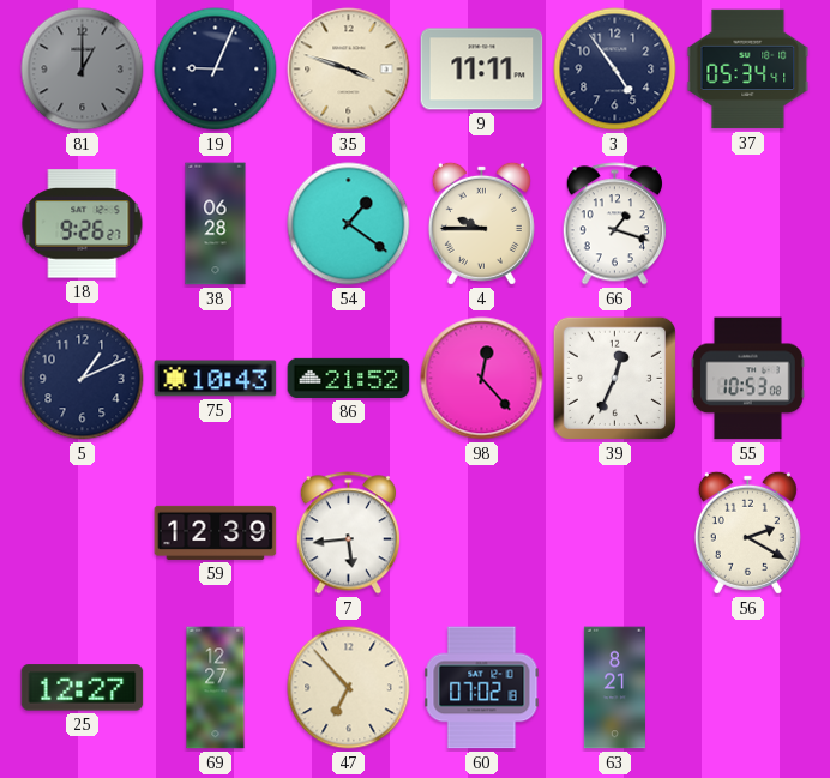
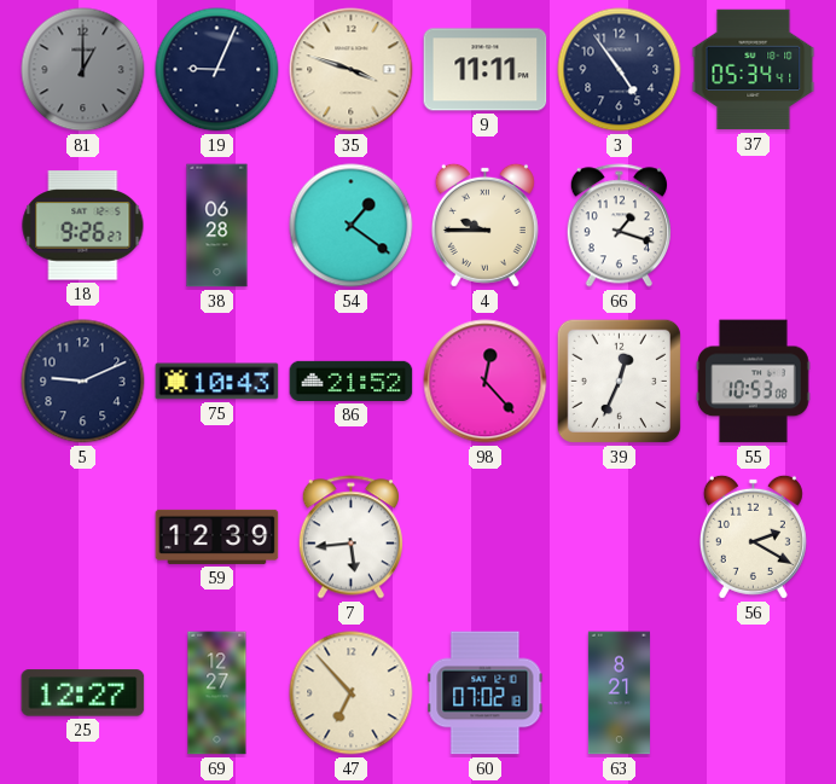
5: 1:11 -> 9:11
